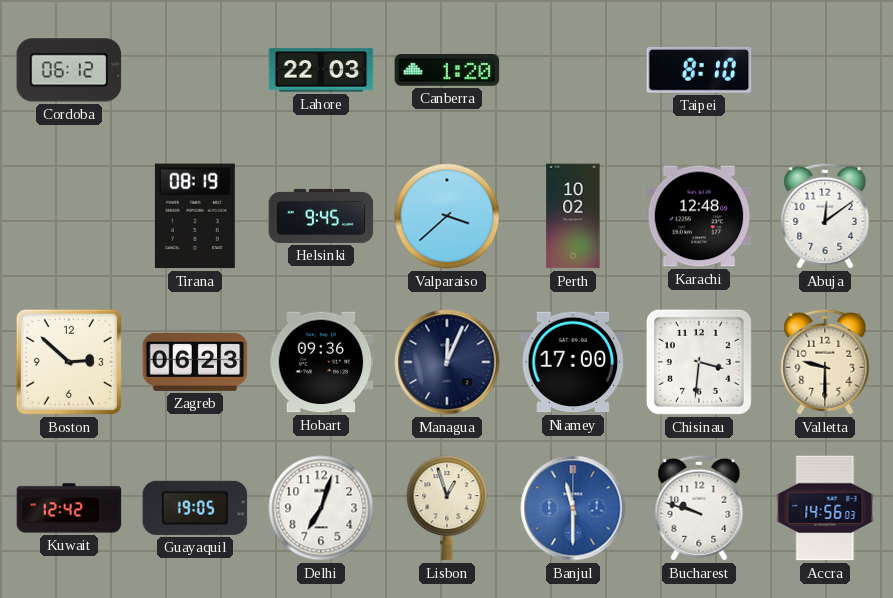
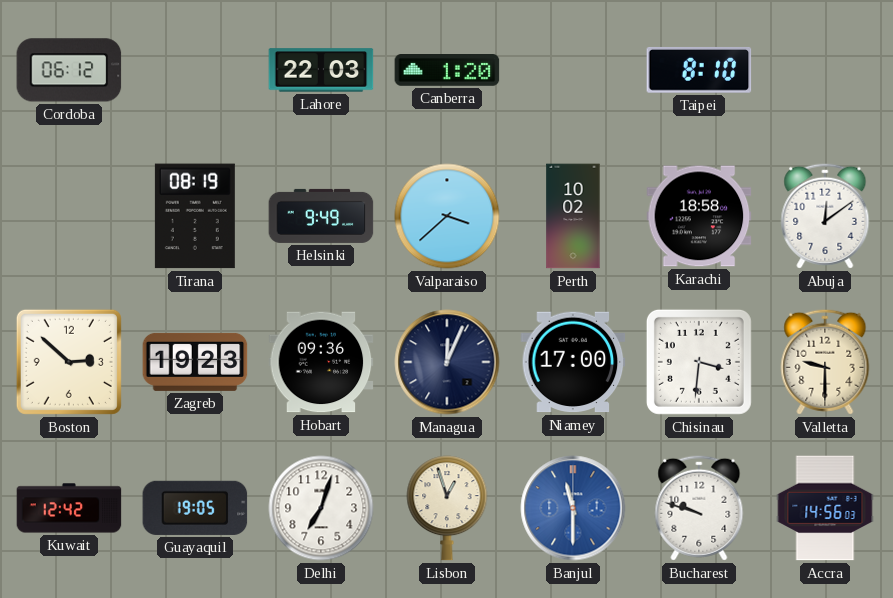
Helsinki: 9:45 -> 9:49
Karachi: 12:48 -> 18:58
Zagreb: 06:23 -> 19:23
